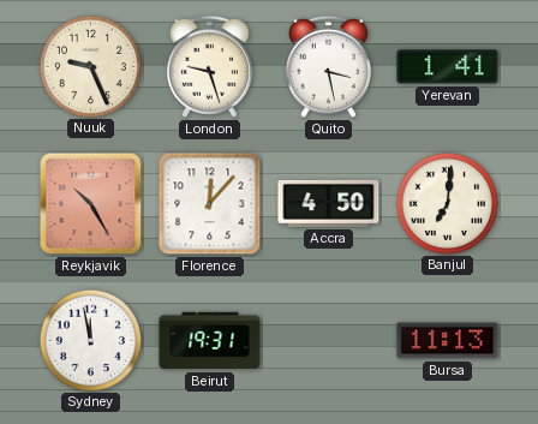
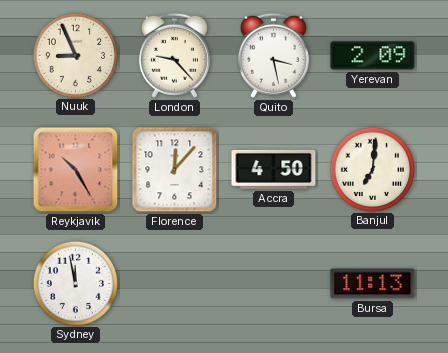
Nuuk: 9:26 -> 8:56
London: 9:27 -> 9:23
Yerevan: 1:41 -> 2:09
Beirut: 19:31 -> none
